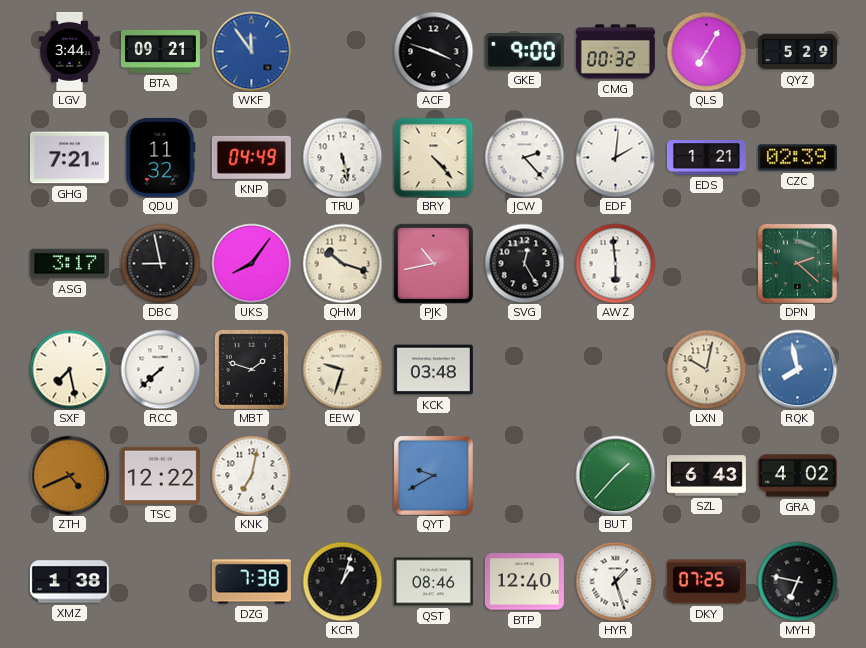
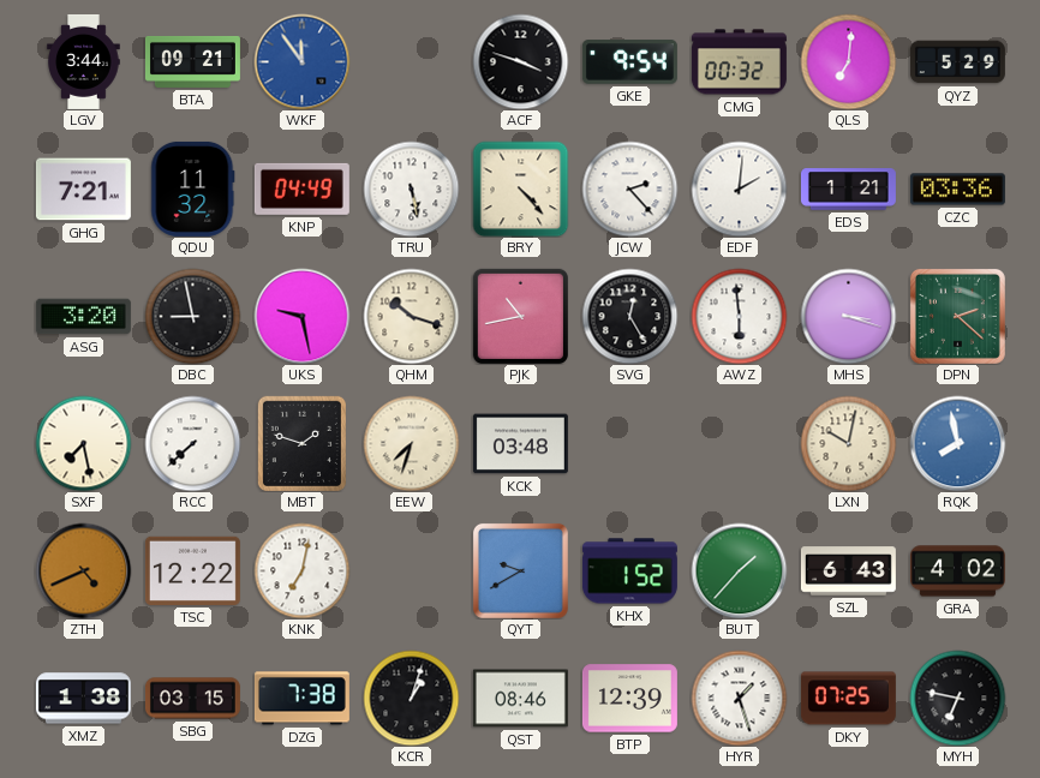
GKE: 9:00 -> 9:54
QLS: 7:05 -> 7:01
CZC: 02:39 -> 03:36
ASG: 3:17 -> 3:20
UKS: 8:06 -> 9:28
MHS: none -> 3:18
EEW: 9:33 -> 7:33
KHX: none -> 1:52
SBG: none -> 03:15
BTP: 12:40 -> 12:39
